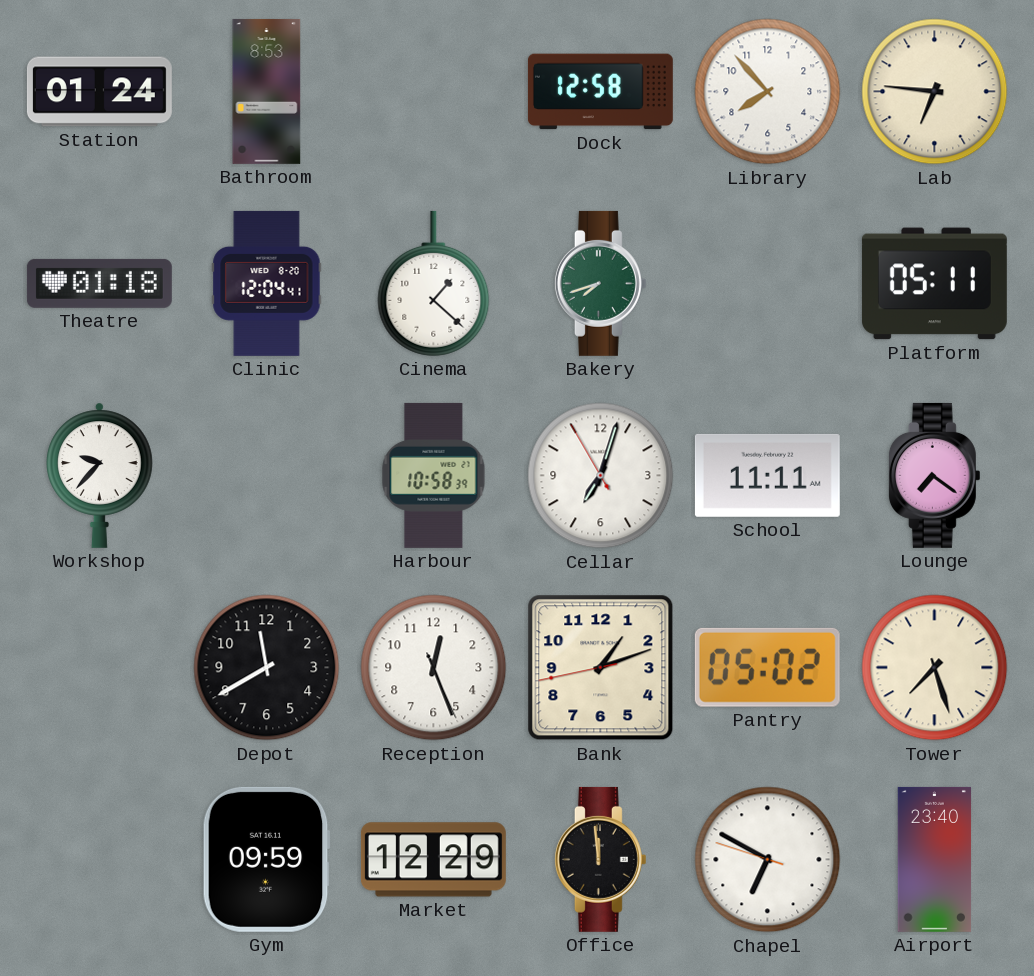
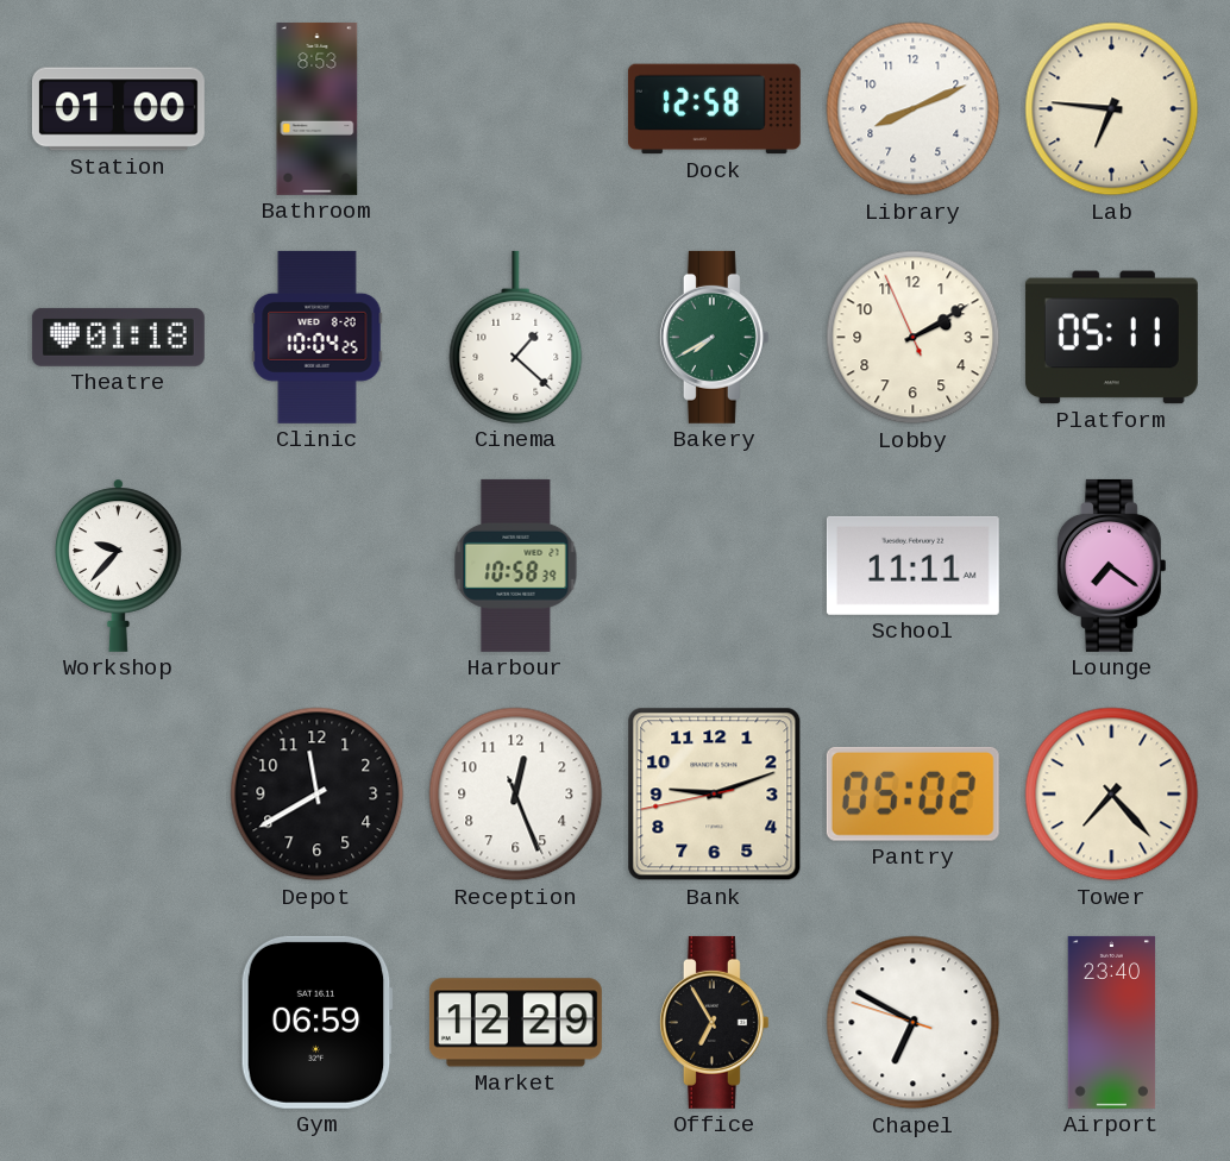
Station: 01:24 -> 01:00
Library: 7:53 -> 8:11
Clinic: 12:04 -> 10:04
Bakery: 7:42 -> 7:40
Lobby: none -> 2:09
Cellar: 7:02 -> none
Bank: 1:11 -> 9:11
Tower: 7:27 -> 7:23
Gym: 09:59 -> 06:59
Office: 11:59 -> 6:55
